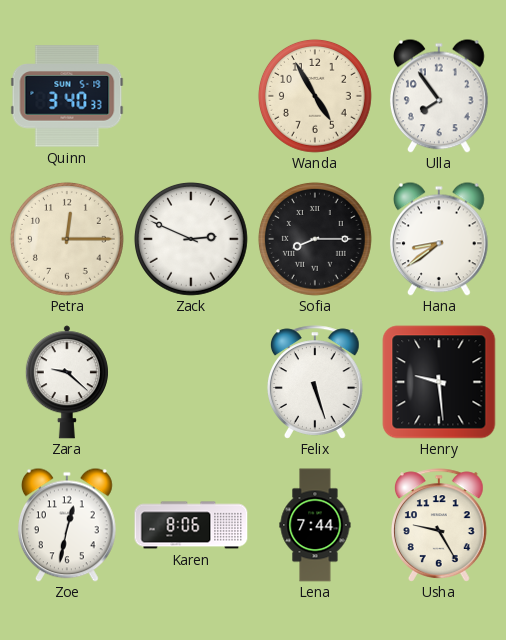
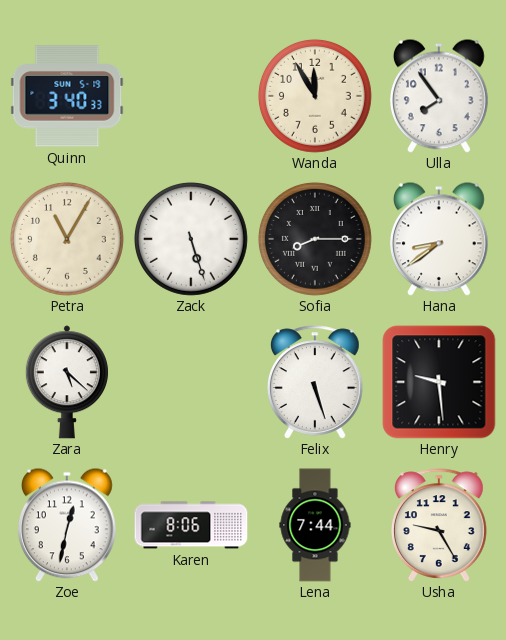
Wanda: 4:55 -> 11:55
Petra: 12:15 -> 11:05
Zack: 2:49 -> 5:27
Zara: 9:22 -> 5:22
